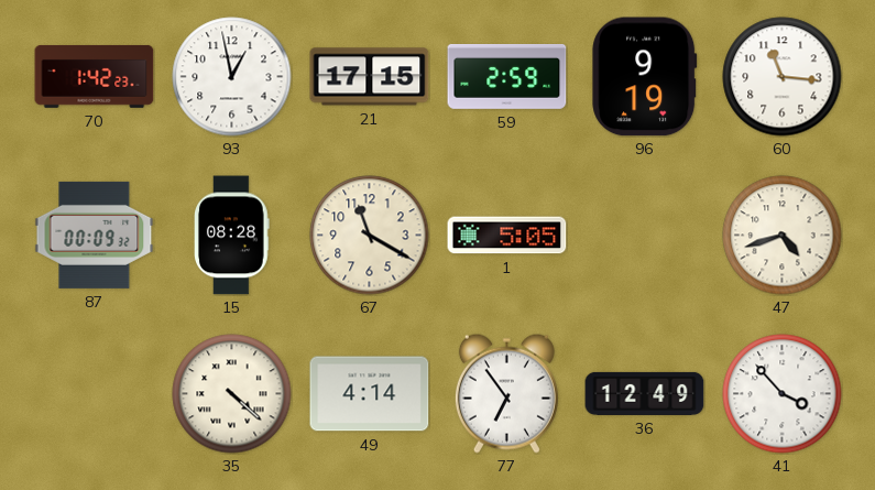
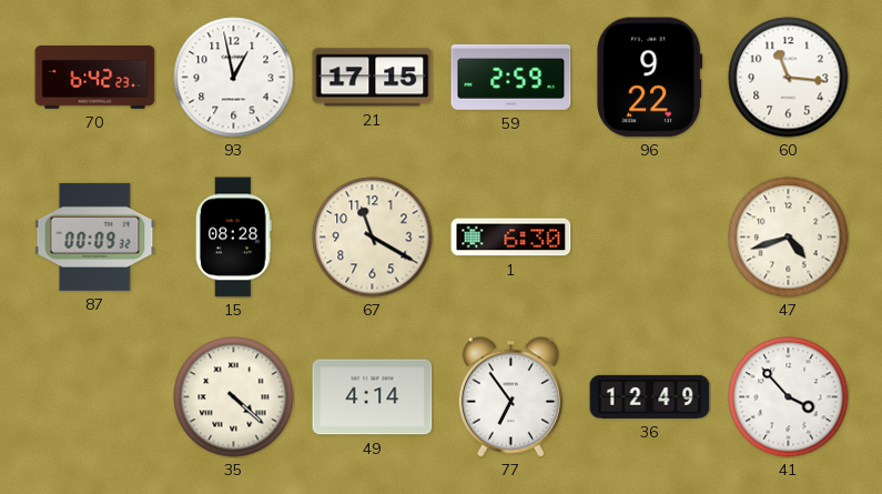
70: 1:42 -> 6:42
96: 9:19 -> 9:22
1: 5:05 -> 6:30
